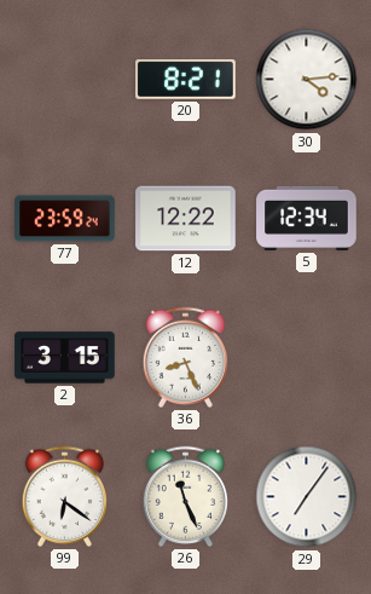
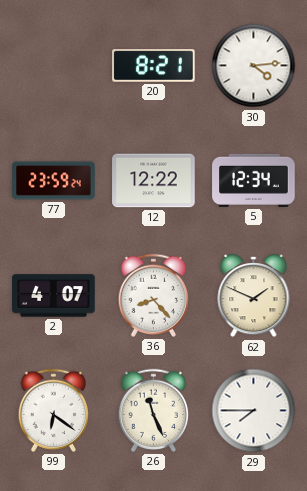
2: 3:15 -> 4:07
36: 8:26 -> 8:23
62: none -> 1:49
29: 7:06 -> 7:45
